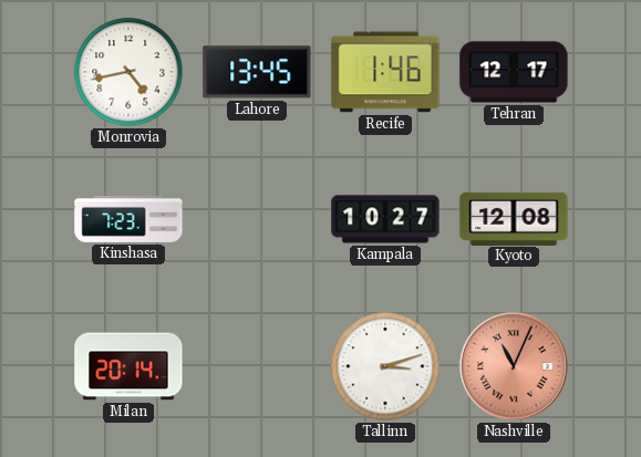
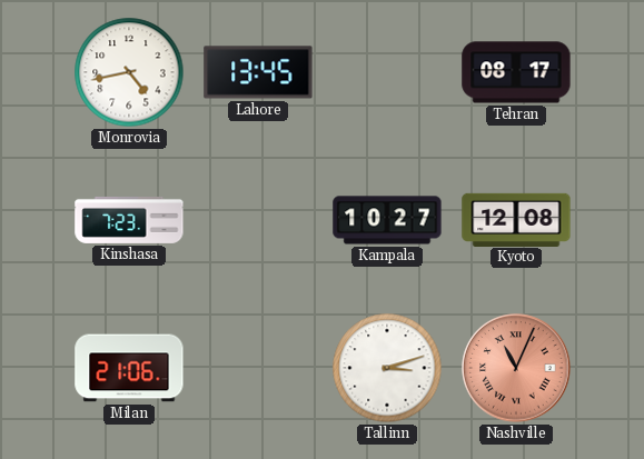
Recife: 1:46 -> none
Tehran: 12:17 -> 08:17
Milan: 20:14 -> 21:06
